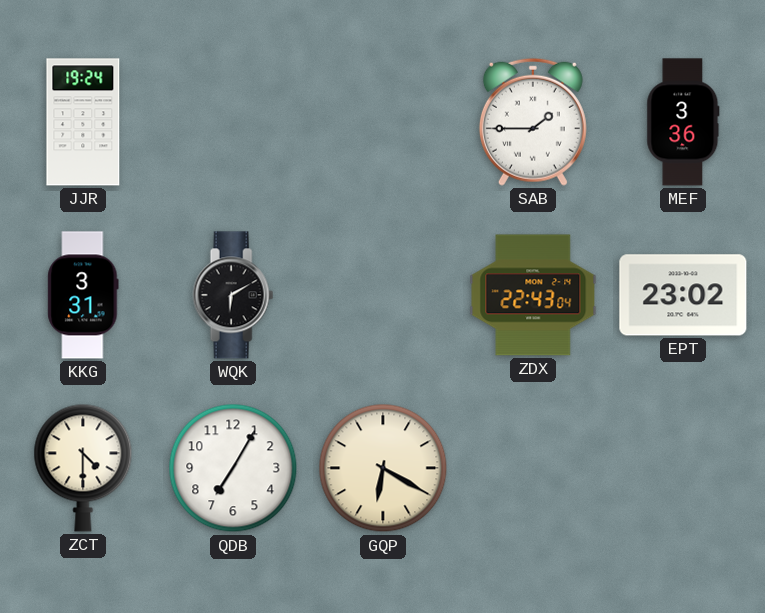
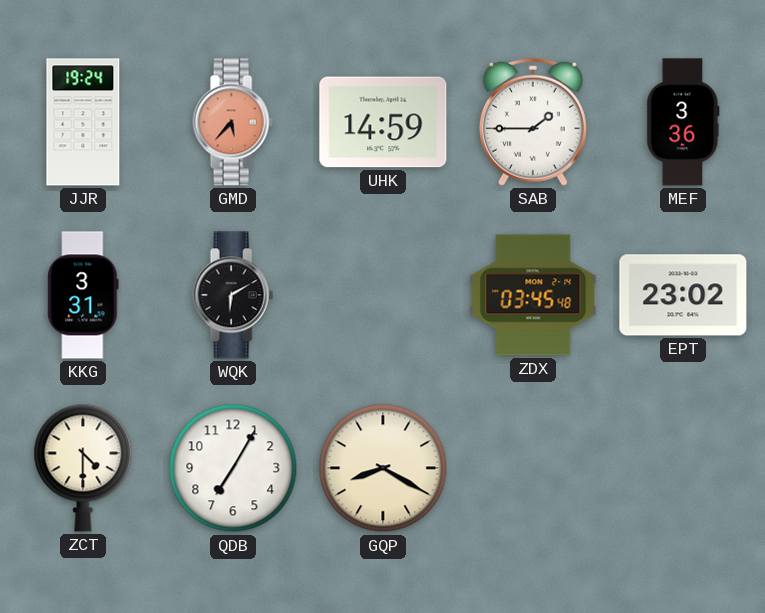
GMD: none -> 5:37
UHK: none -> 14:59
ZDX: 22:43 -> 03:45
GQP: 6:20 -> 8:20
